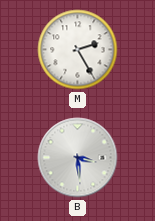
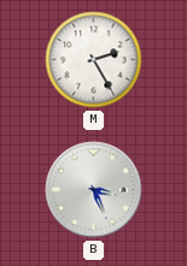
B: 3:29 -> 3:26
